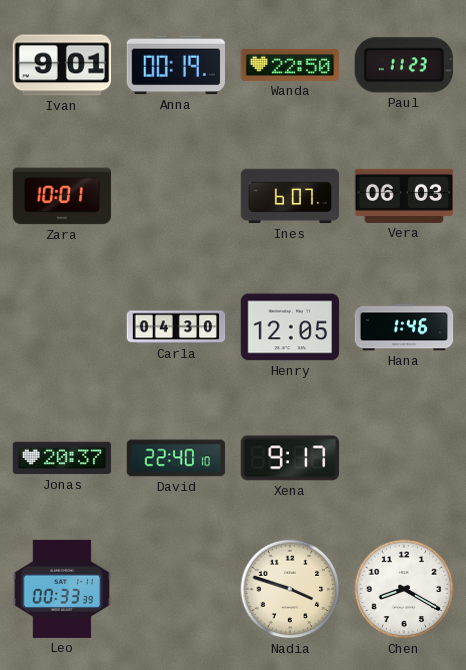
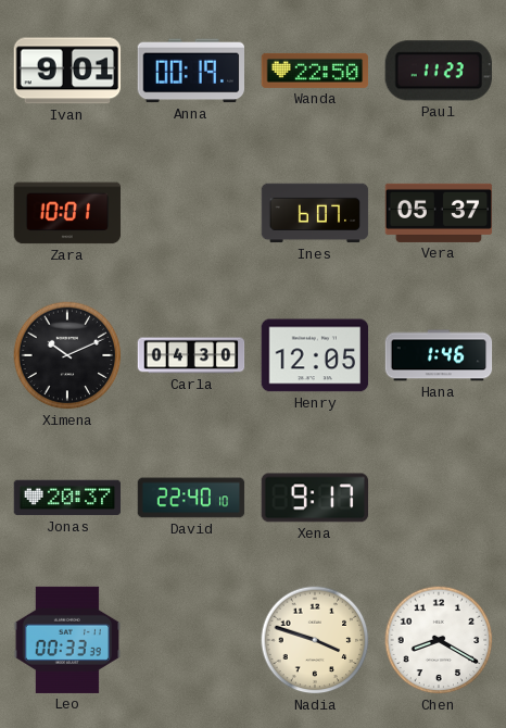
Vera: 06:03 -> 05:37
Ximena: none -> 10:11
